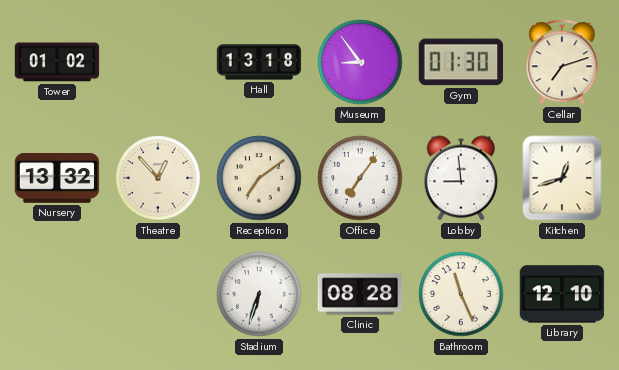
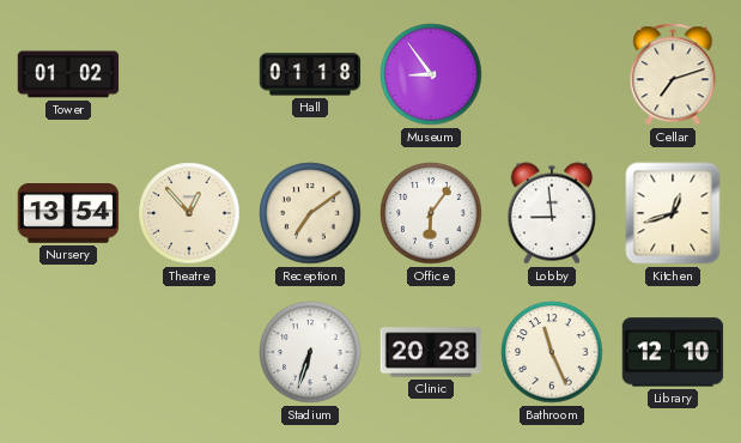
Hall: 13:18 -> 01:18
Gym: 01:30 -> none
Nursery: 13:32 -> 13:54
Office: 7:06 -> 6:06
Clinic: 08:28 -> 20:28
